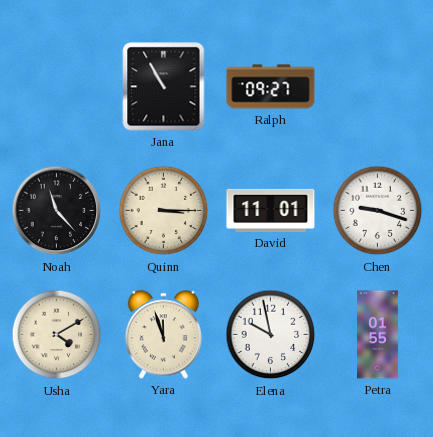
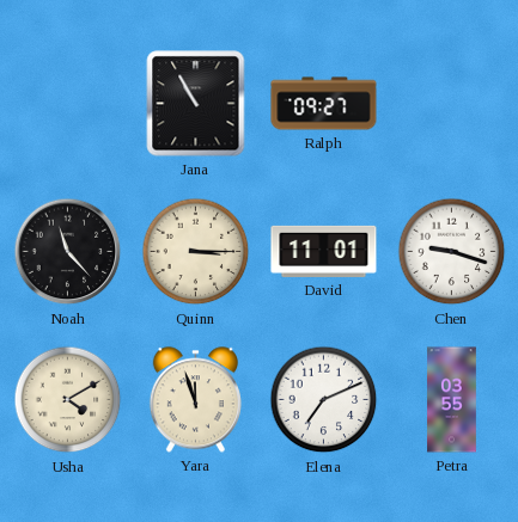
Elena: 9:58 -> 7:11
Petra: 01:55 -> 03:55
